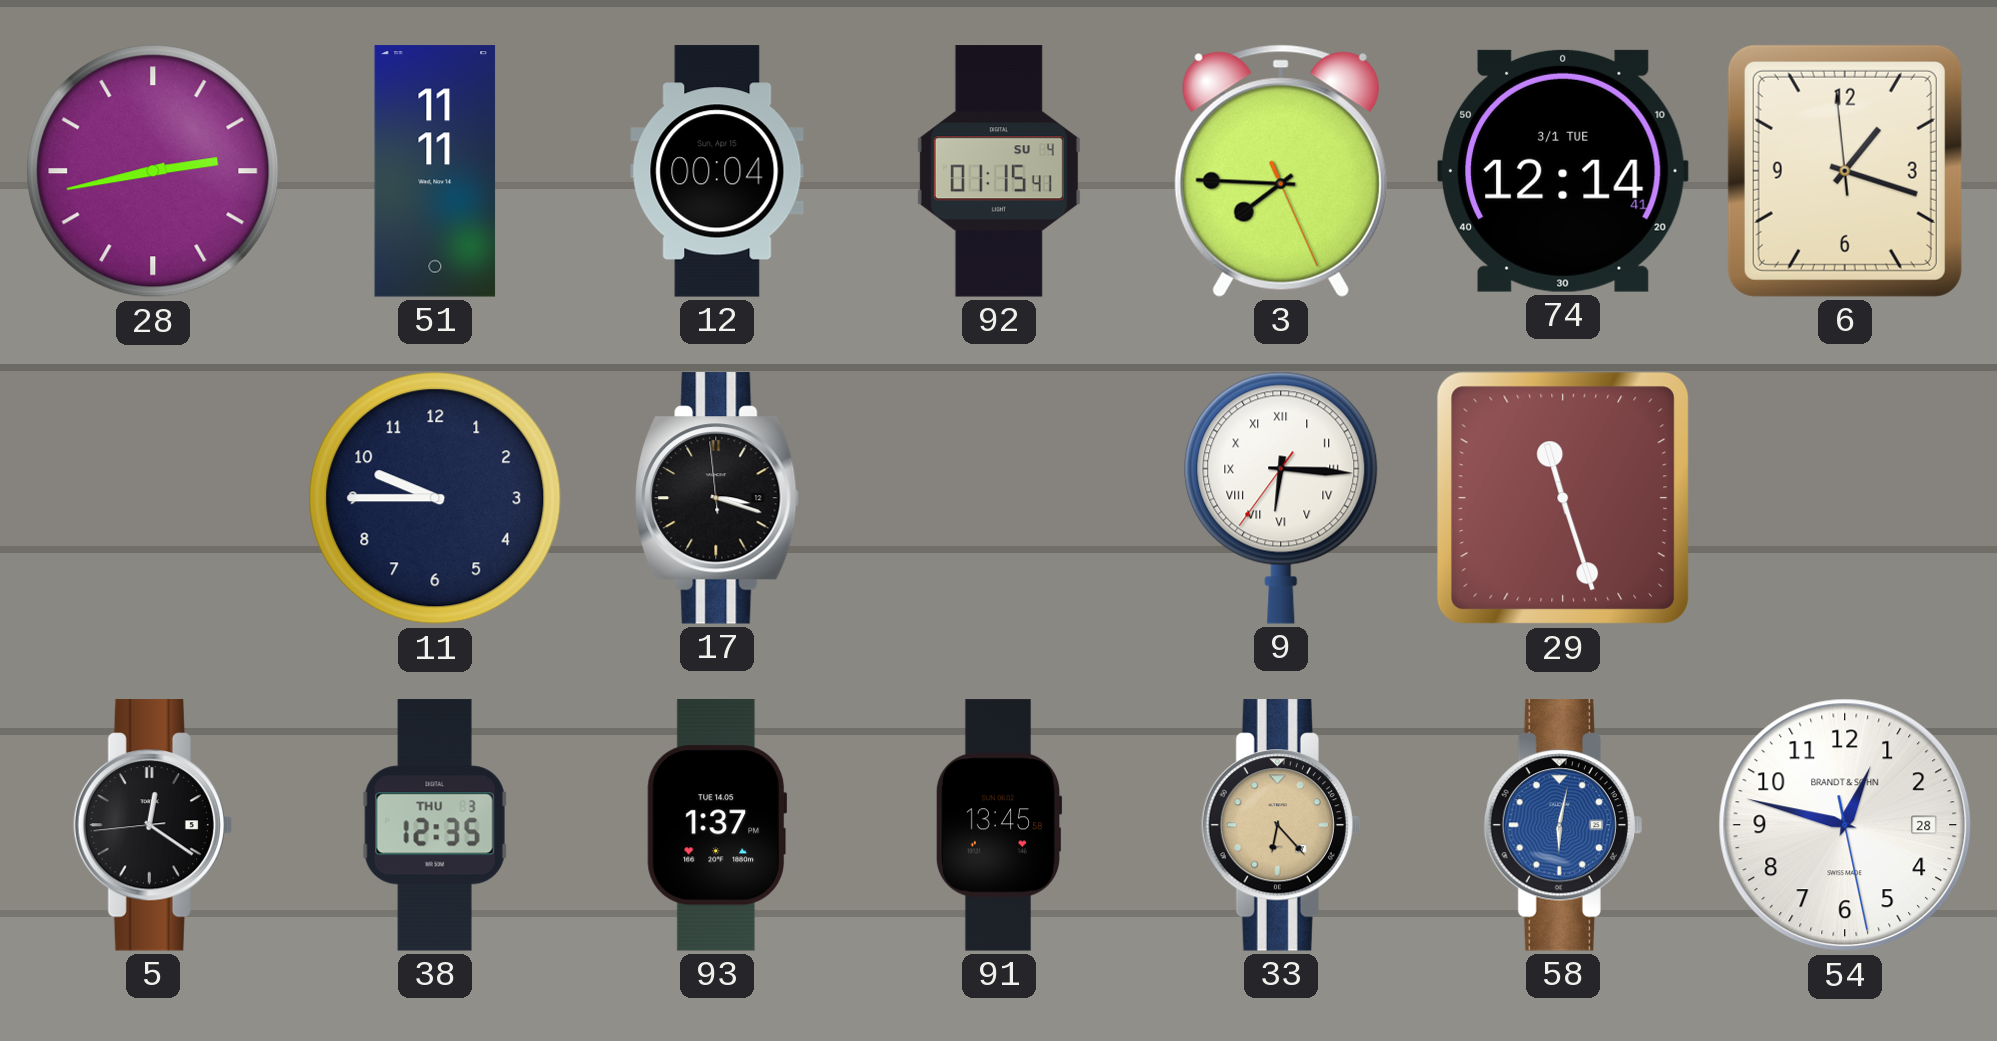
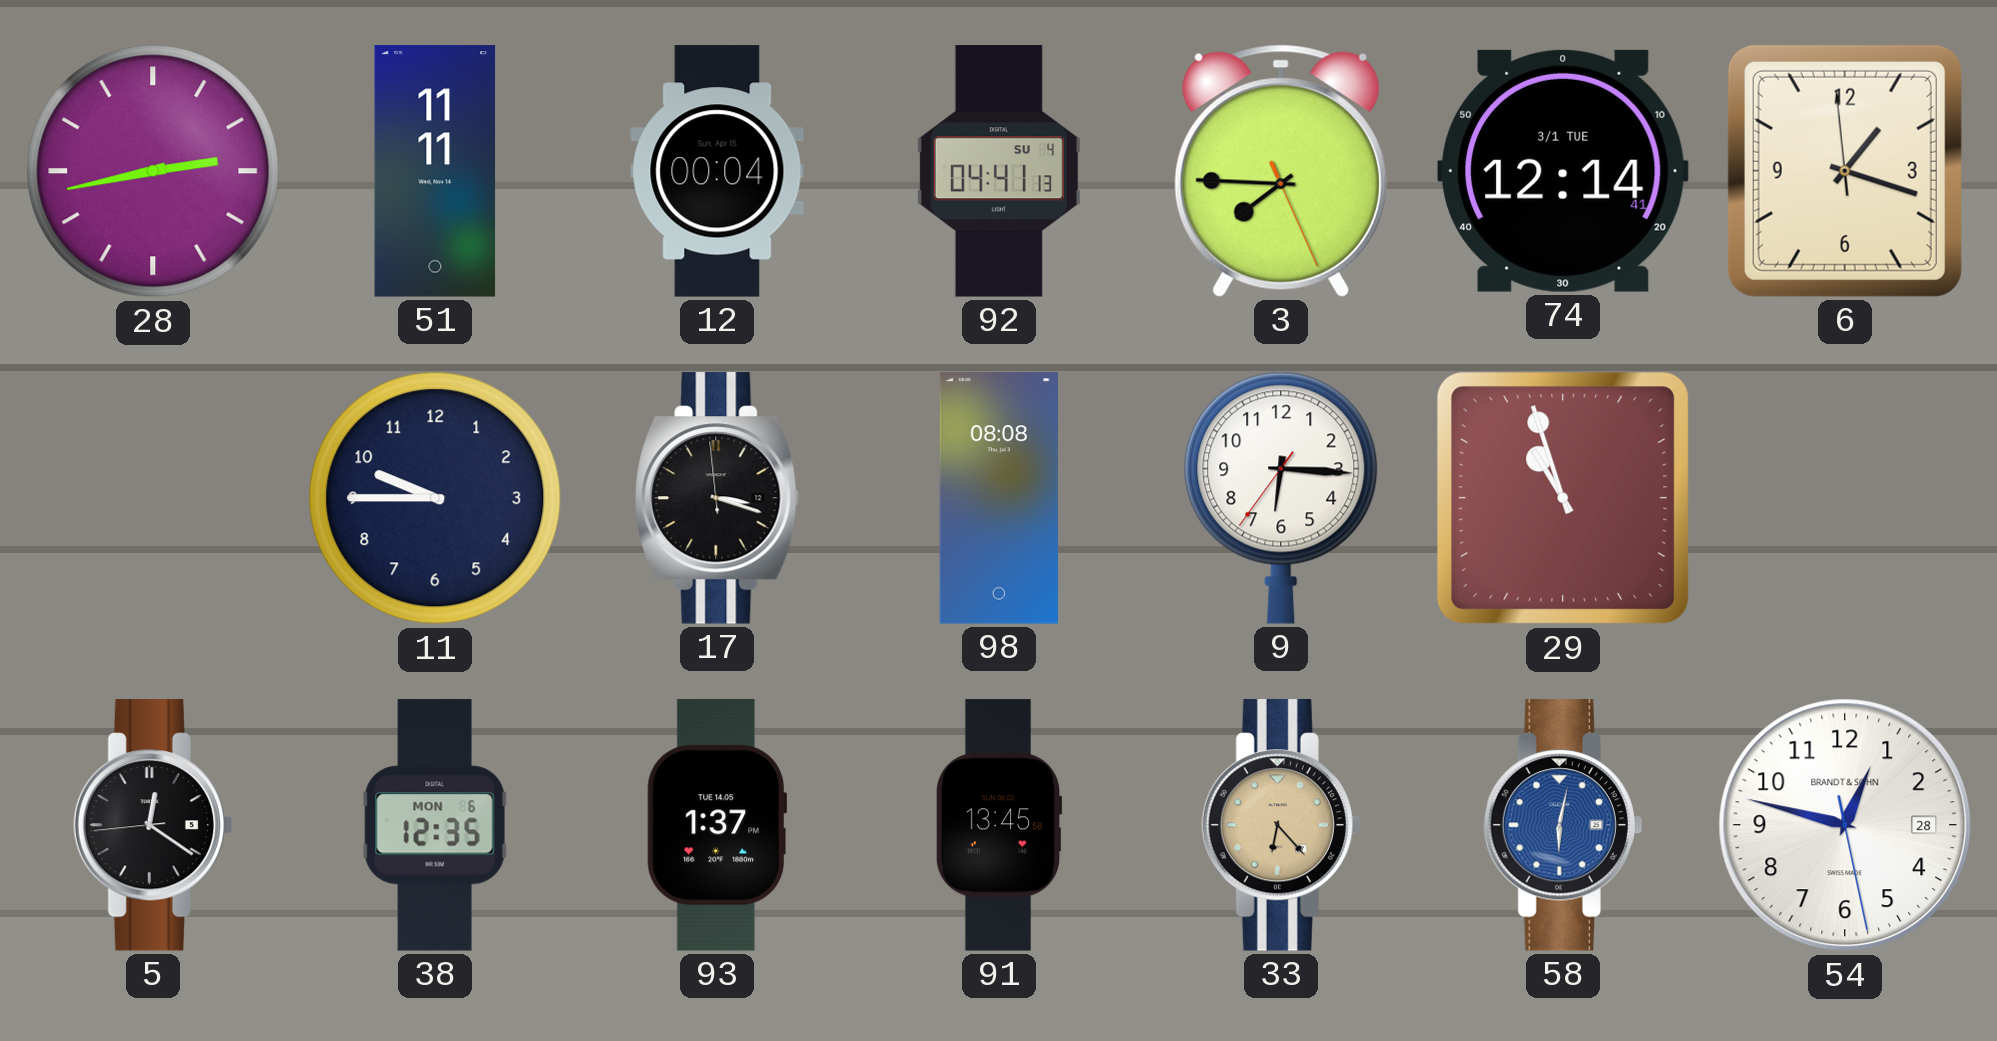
92: 01:15 -> 04:41
98: none -> 08:08
9 numerals: Roman -> Arabic
29: 11:27 -> 10:57
38 date: THU 3 -> MON 6
